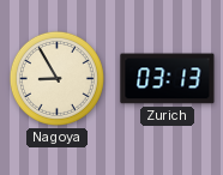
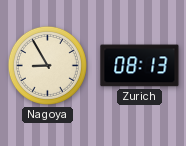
Zurich: 03:13 -> 08:13
